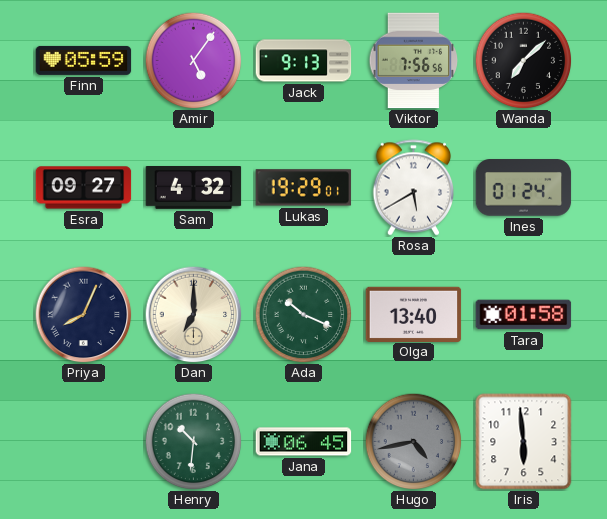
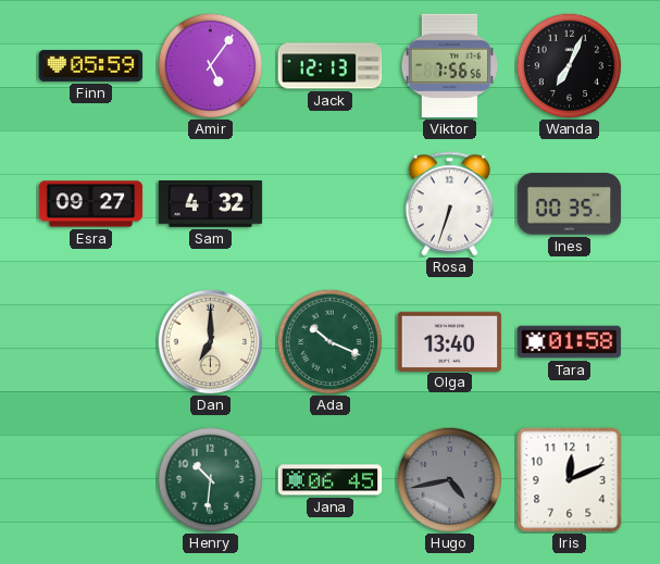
Jack: 9:13 -> 12:13
Wanda: 7:08 -> 7:04
Lukas: 19:29 -> none
Rosa: 5:40 -> 6:33
Ines: 01:24 -> 00:35
Priya: 8:04 -> none
Iris: 5:59 -> 12:11
